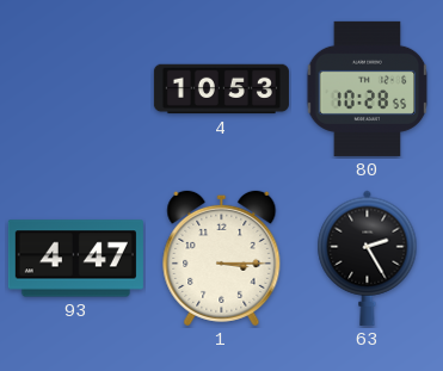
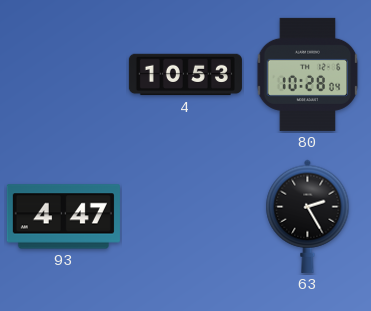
80: 10:28:55 -> 10:28:04
1: 3:15 -> none
